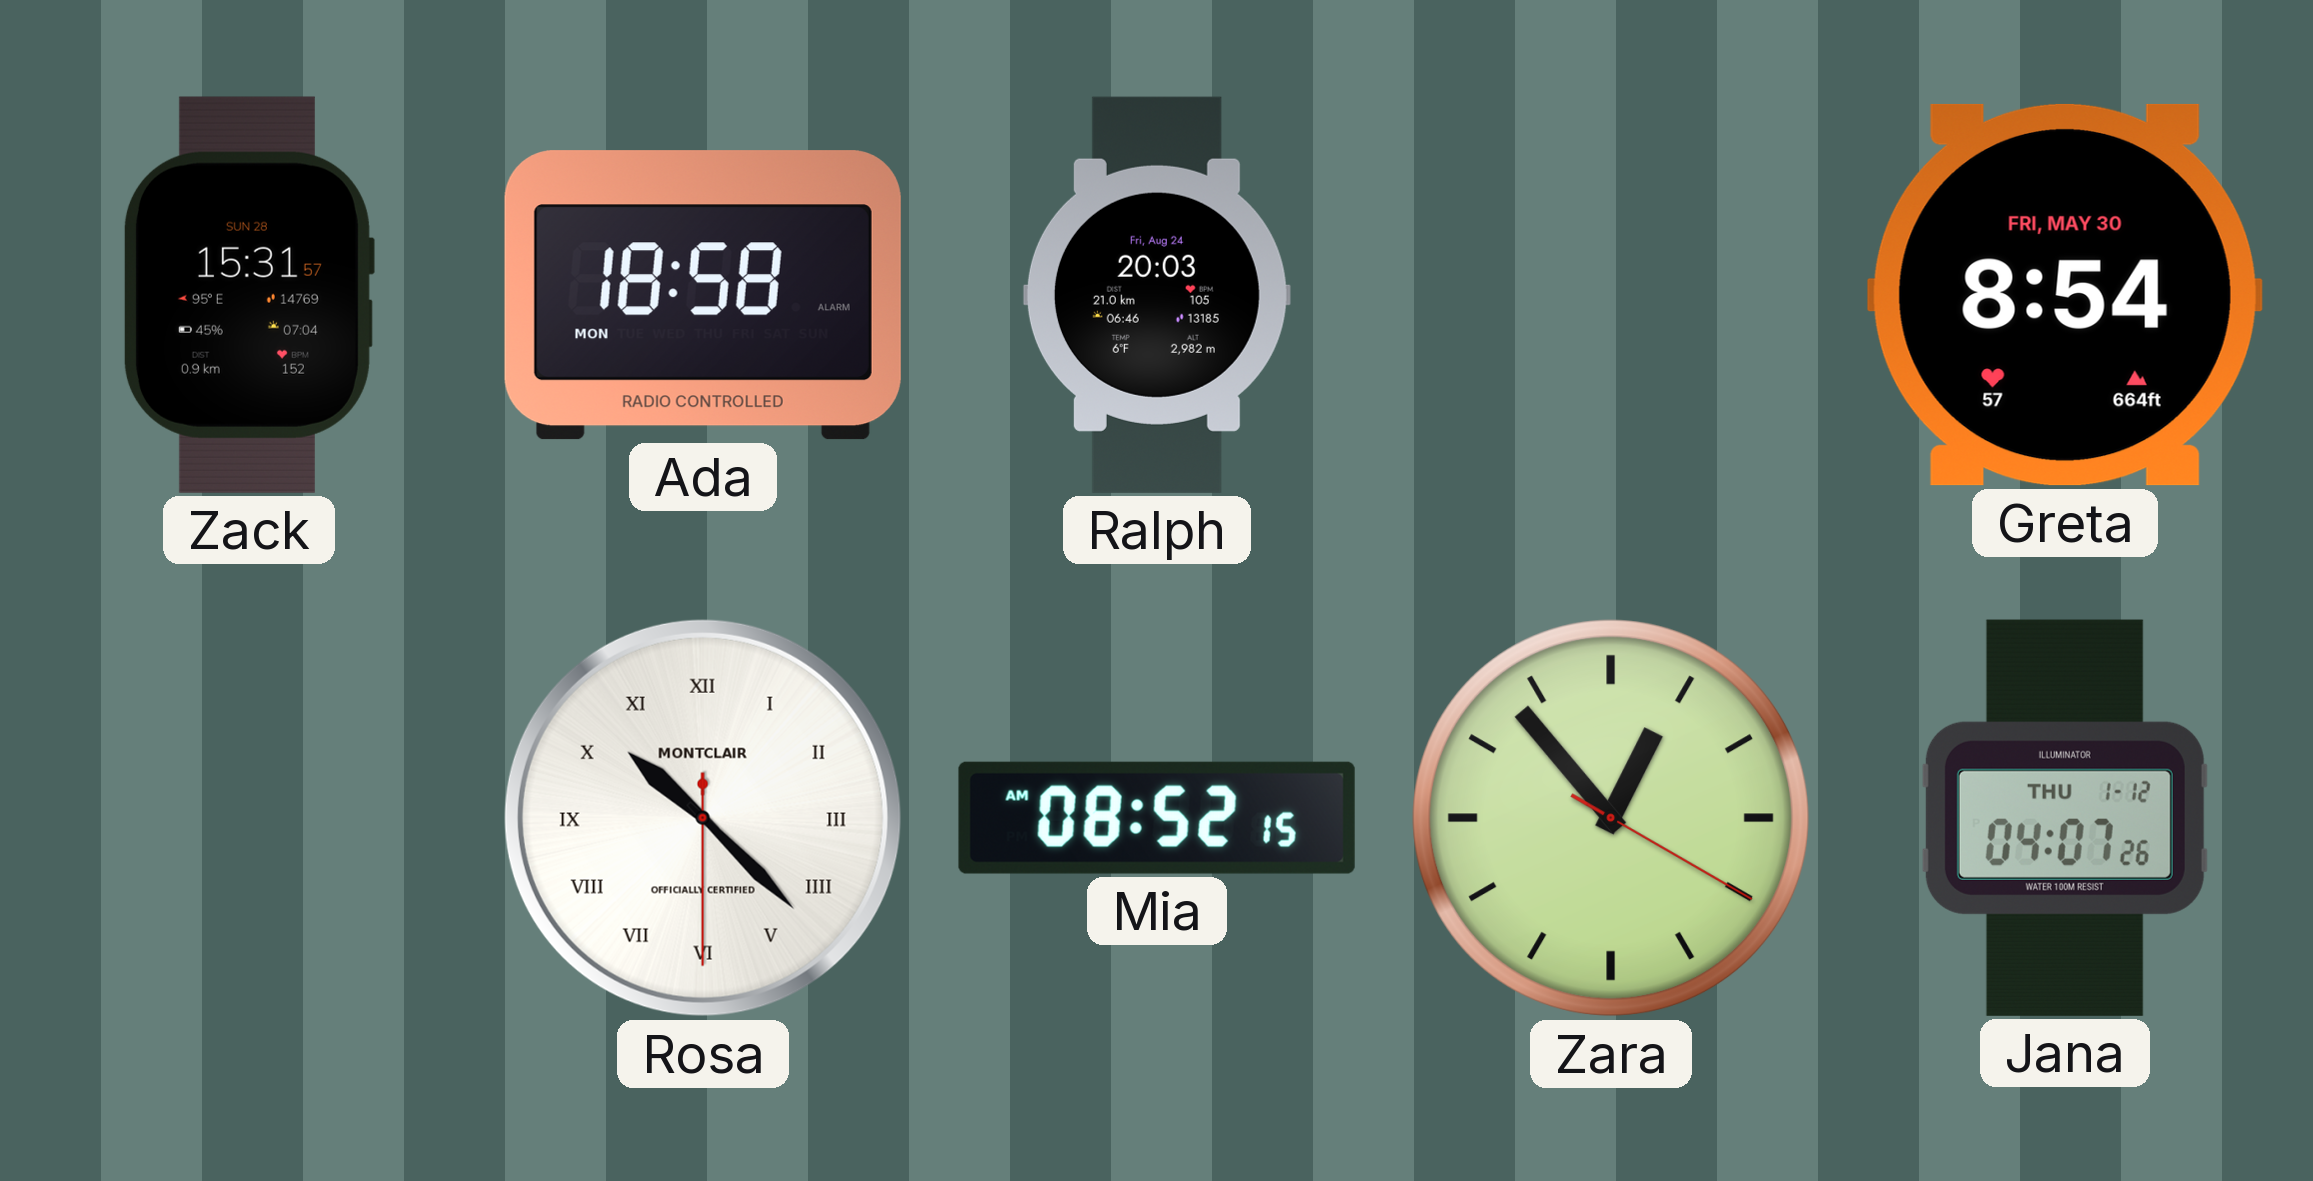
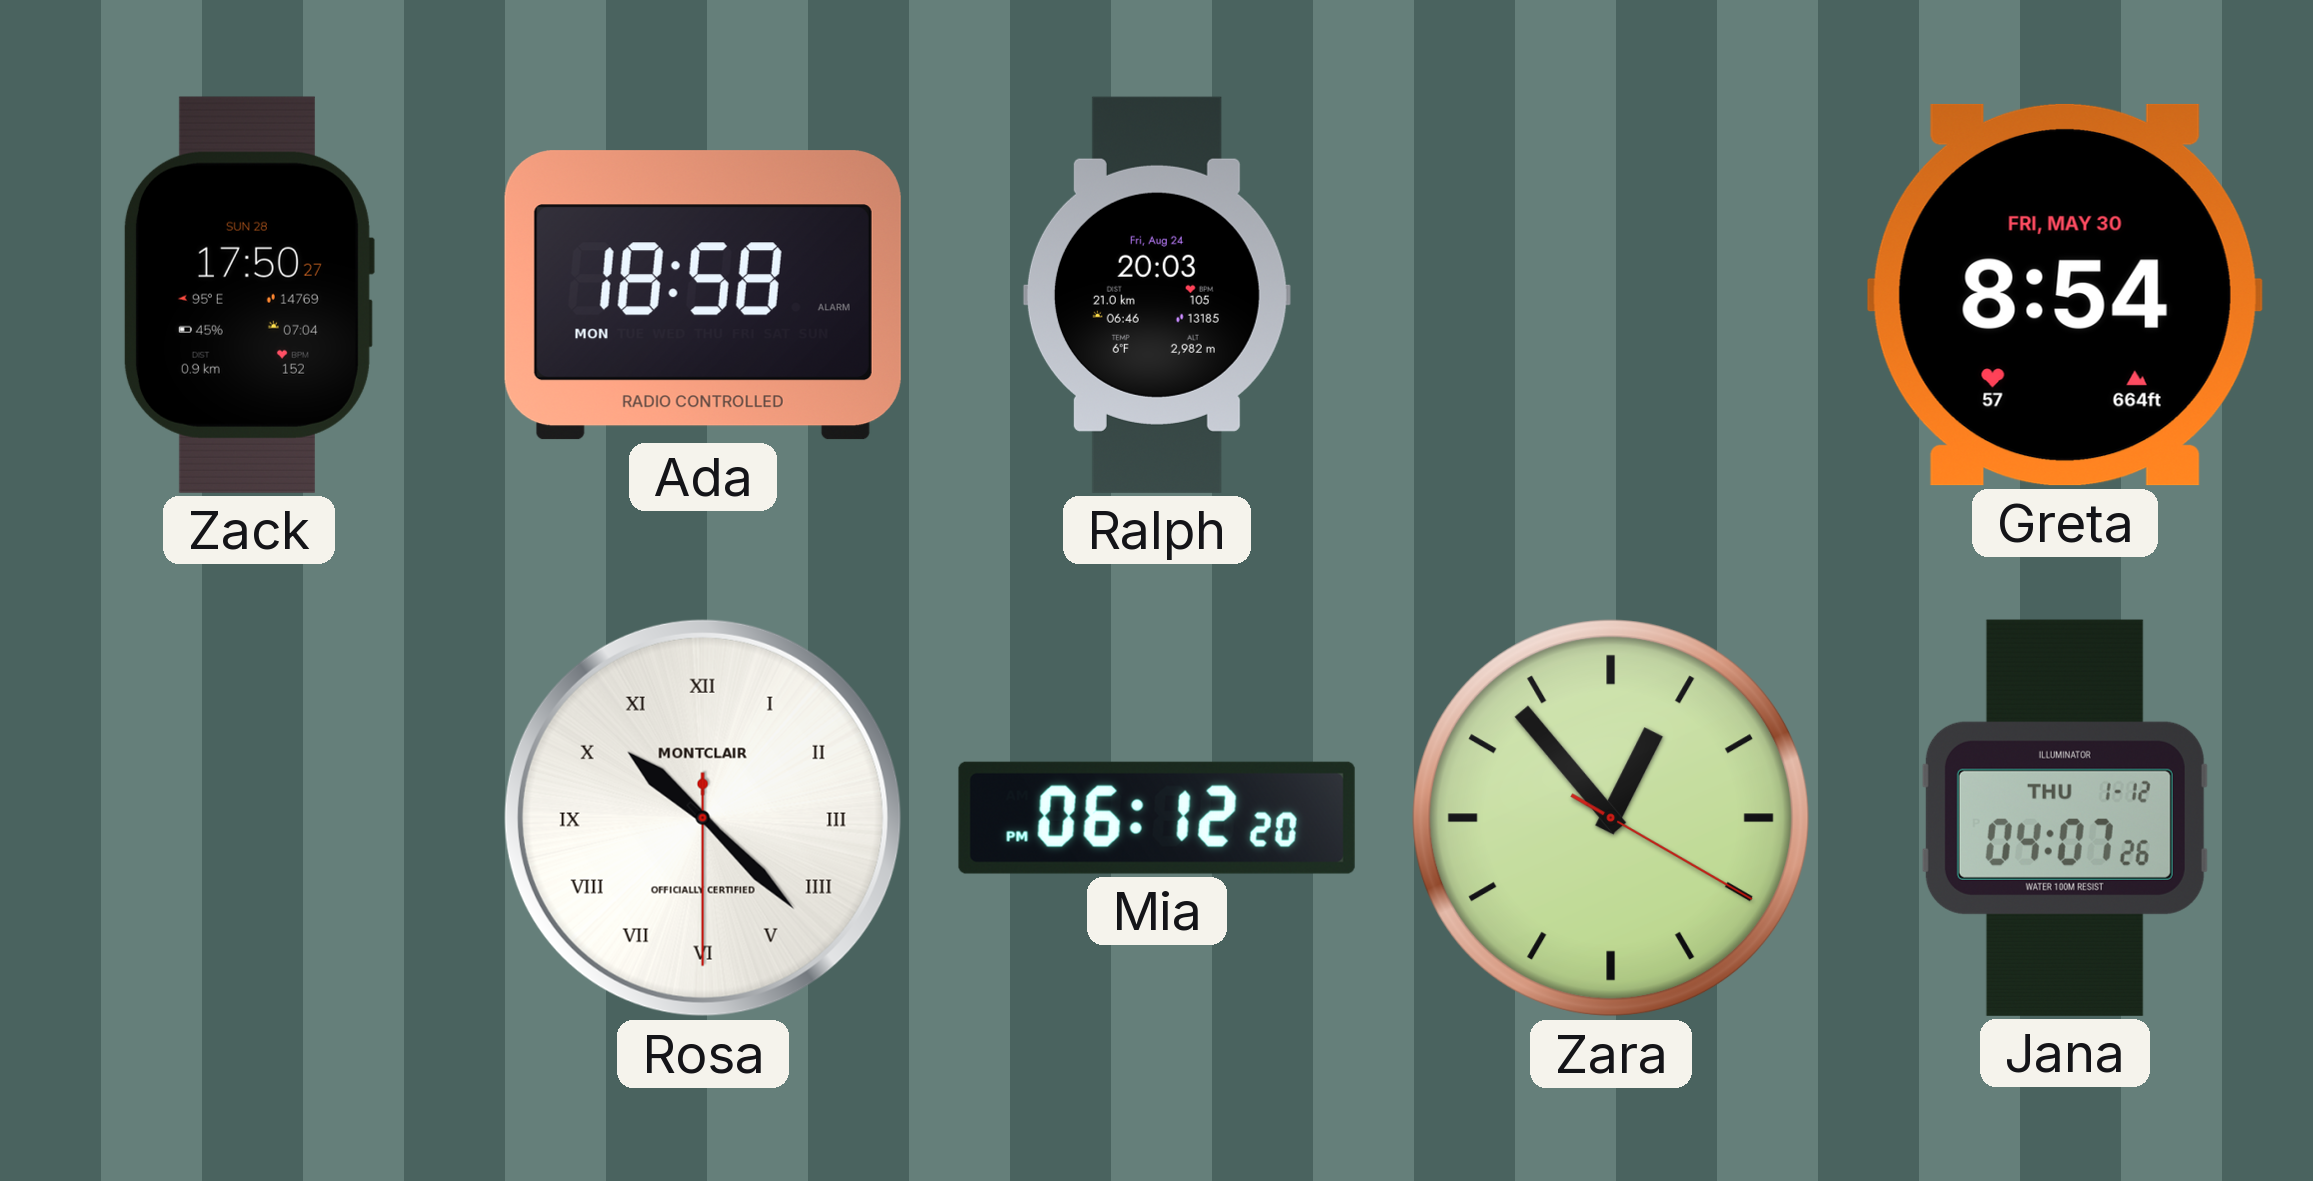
Zack: 15:31 -> 17:50
Mia: 08:52 -> 06:12
